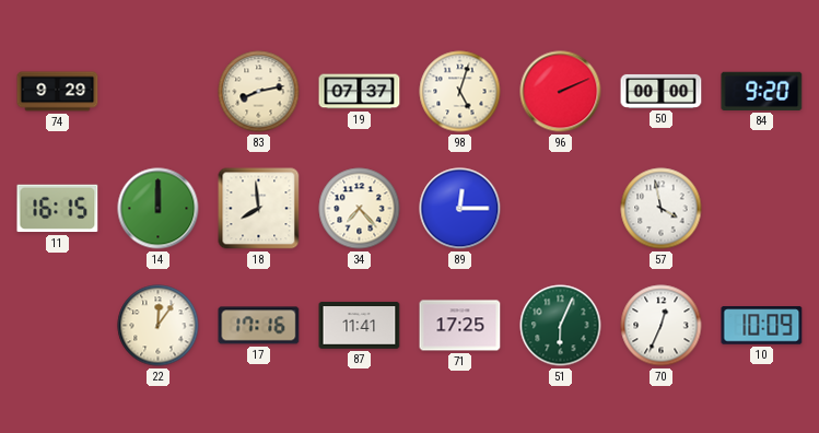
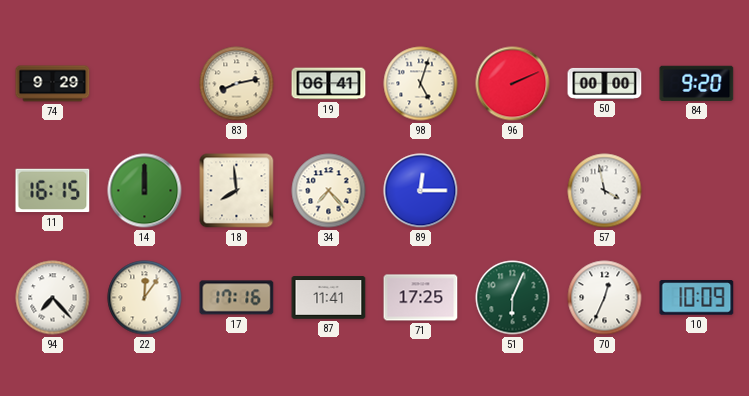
19: 07:37 -> 06:41
94: none -> 7:23
